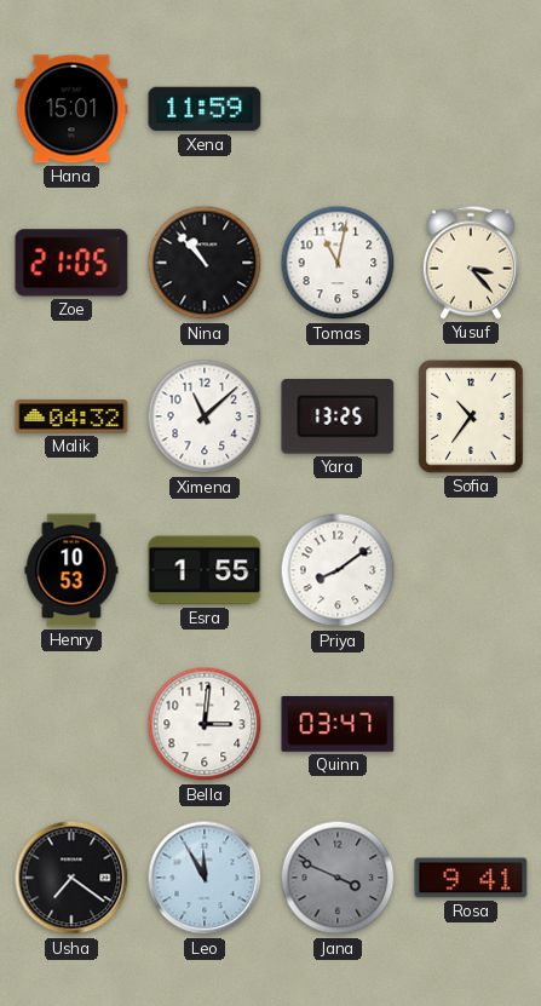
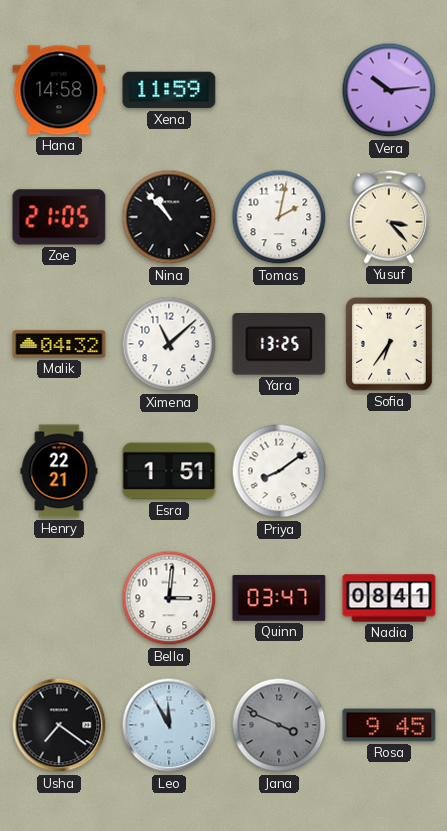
Hana: 15:01 -> 14:58
Vera: none -> 10:14
Tomas: 11:02 -> 2:02
Sofia: 10:36 -> 6:36
Henry: 10:53 -> 22:21
Esra: 1:55 -> 1:51
Nadia: none -> 08:41
Rosa: 9:41 -> 9:45
